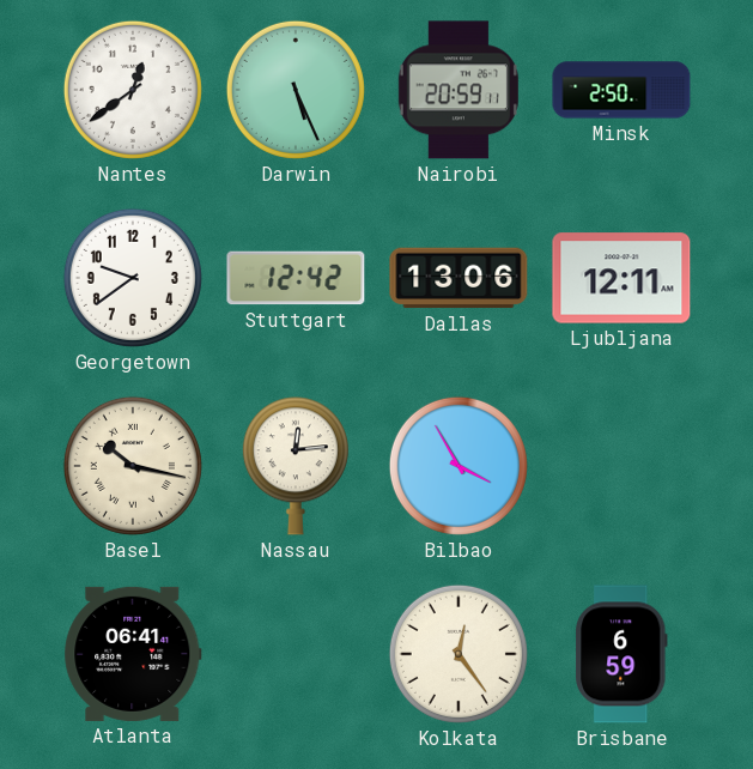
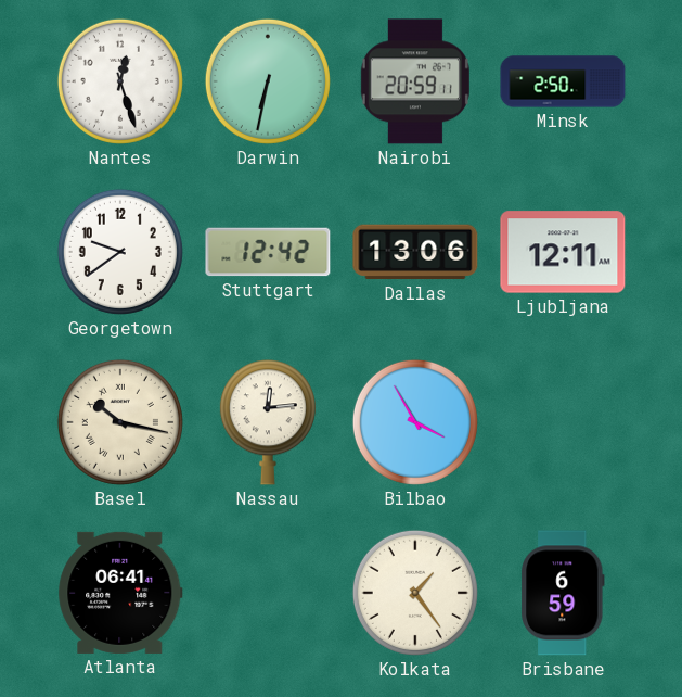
Nantes: 12:39 -> 12:27
Darwin: 5:26 -> 6:32
Kolkata: 12:24 -> 1:24
